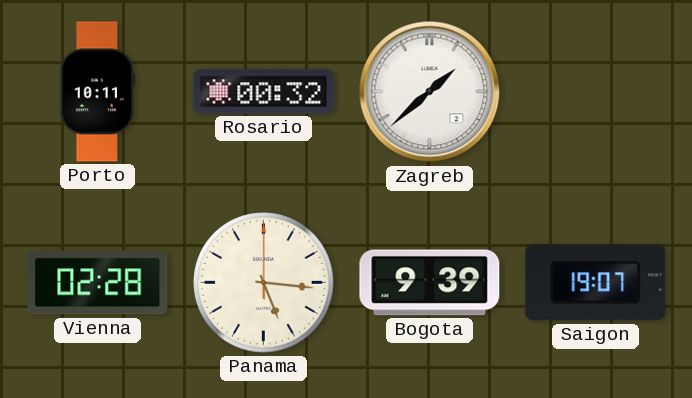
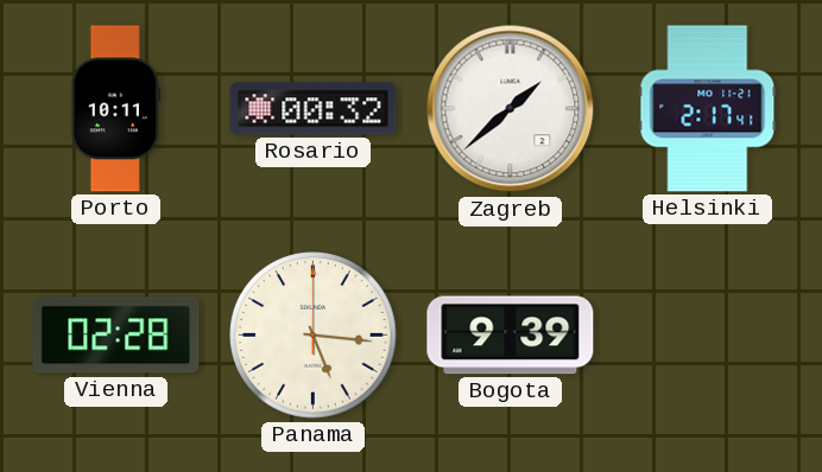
Helsinki: none -> 2:17
Saigon: 19:07 -> none
